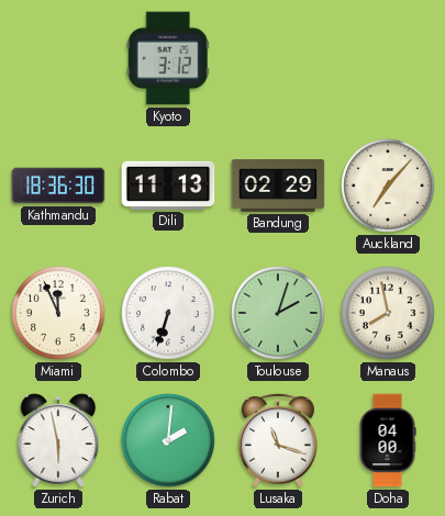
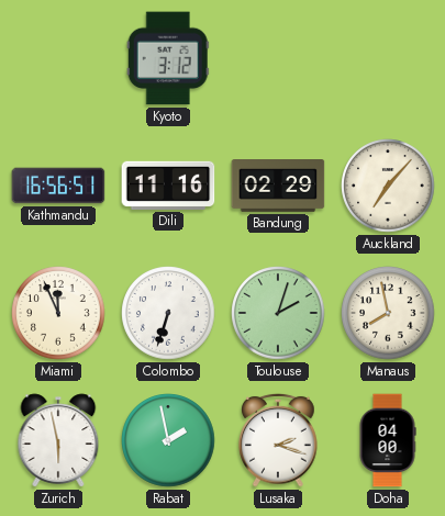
Kathmandu: 18:36 -> 16:56
Dili: 11:13 -> 11:16
Rabat: 2:01 -> 1:58
Lusaka: 11:18 -> 2:18
